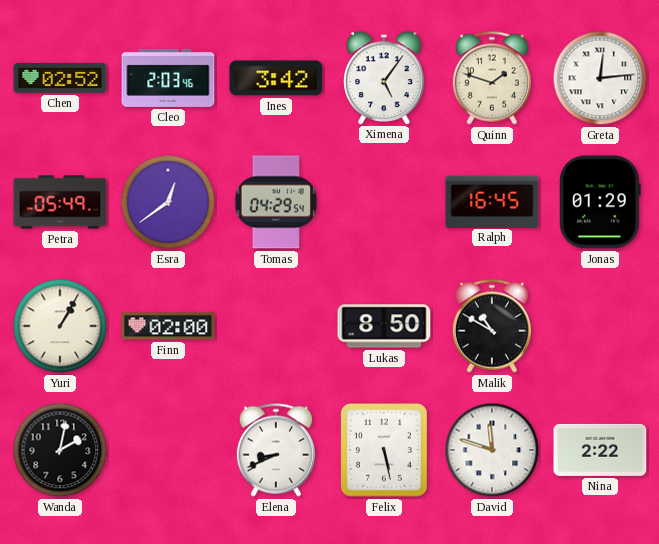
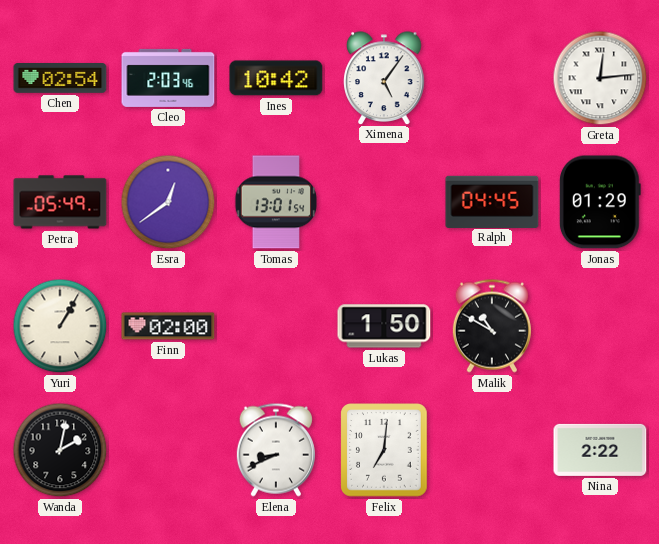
Chen: 02:52 -> 02:54
Ines: 3:42 -> 10:42
Quinn: 1:48 -> none
Tomas: 04:29 -> 13:01
Ralph: 16:45 -> 04:45
Lukas: 8:50 -> 1:50
Felix: 5:28 -> 7:01
David: 11:48 -> none
